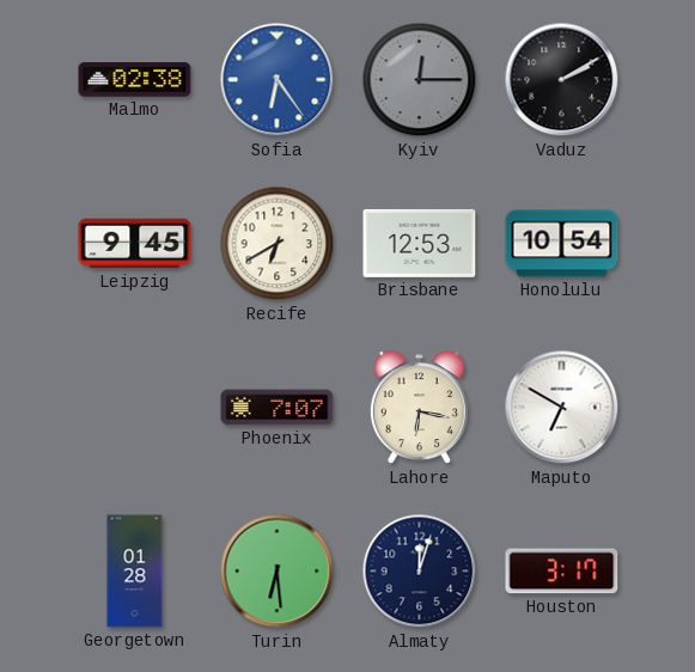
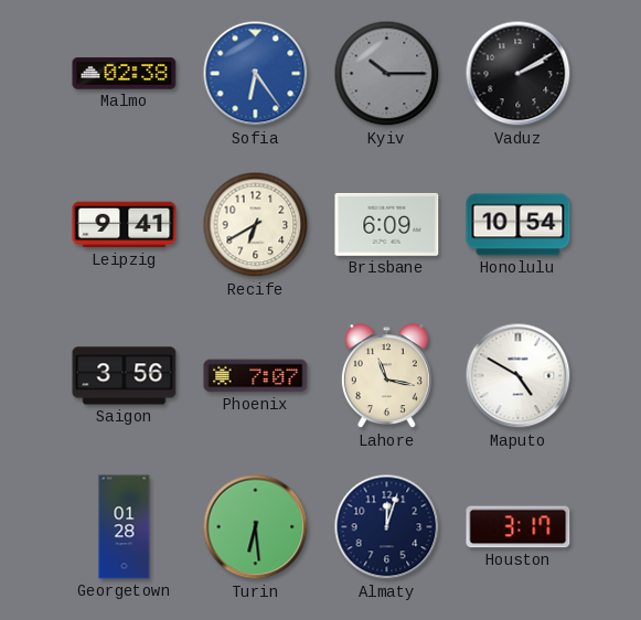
Kyiv: 12:15 -> 10:15
Leipzig: 9:45 -> 9:41
Brisbane: 12:53 -> 6:09
Saigon: none -> 3:56
Lahore: 6:17 -> 11:17
Maputo: 6:50 -> 4:50
